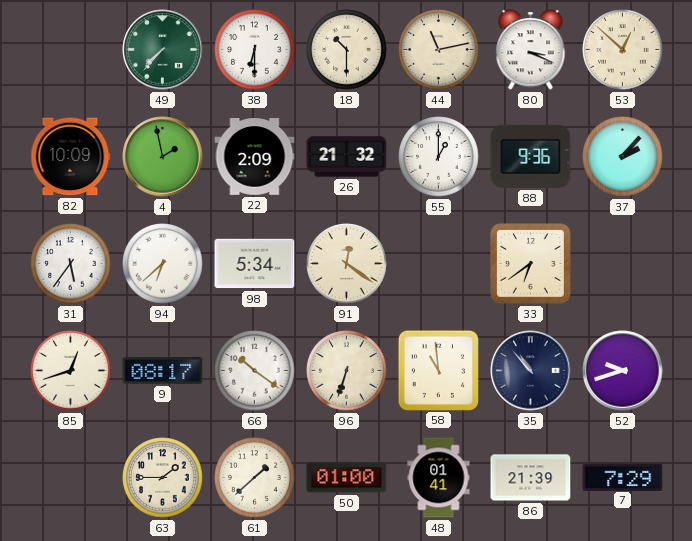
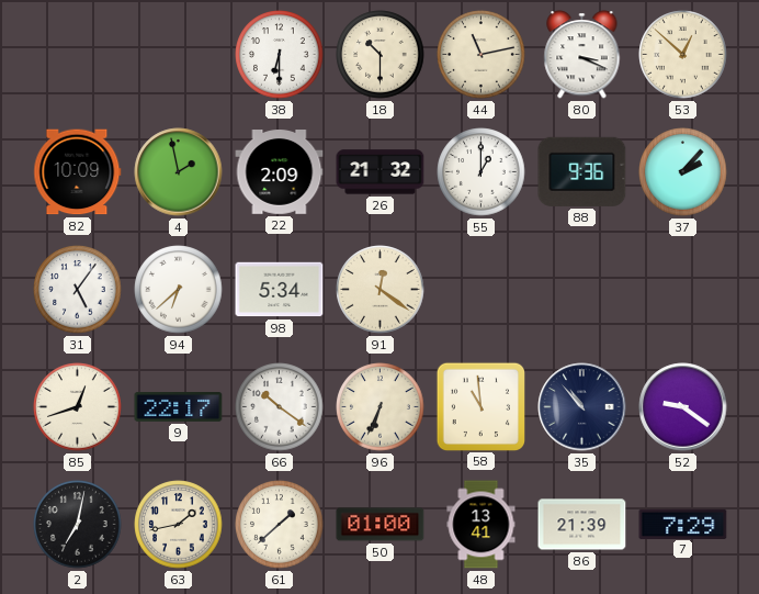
49: 7:37 -> none
31: 5:36 -> 5:06
33: 6:39 -> none
9: 08:17 -> 22:17
96: 6:33 -> 6:34
52: 9:42 -> 9:21
2: none -> 7:02
63: 1:45 -> 1:43
48: 01:41 -> 13:41
